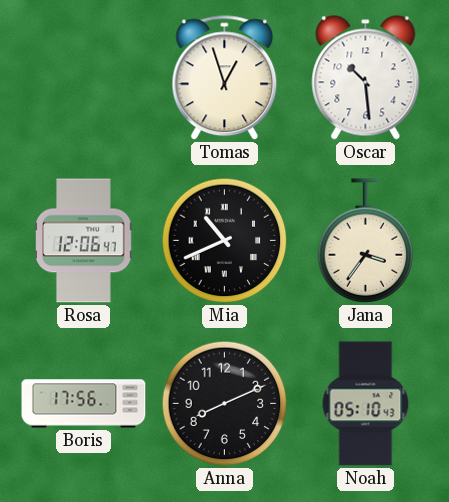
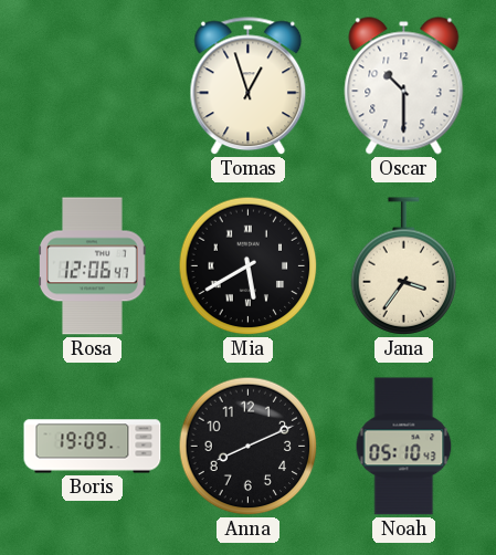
Oscar: 10:29 -> 10:30
Mia: 10:41 -> 5:40
Boris: 17:56 -> 19:09
